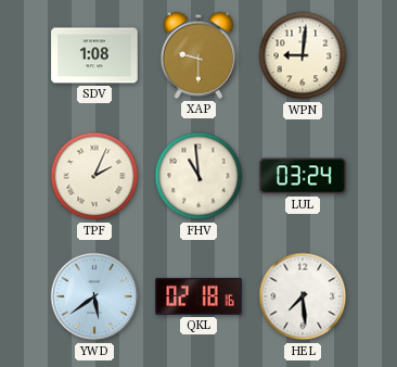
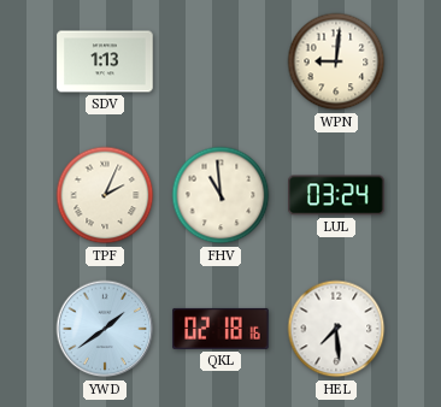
SDV: 1:08 -> 1:13
XAP: 9:30 -> none
YWD: 5:39 -> 1:39
